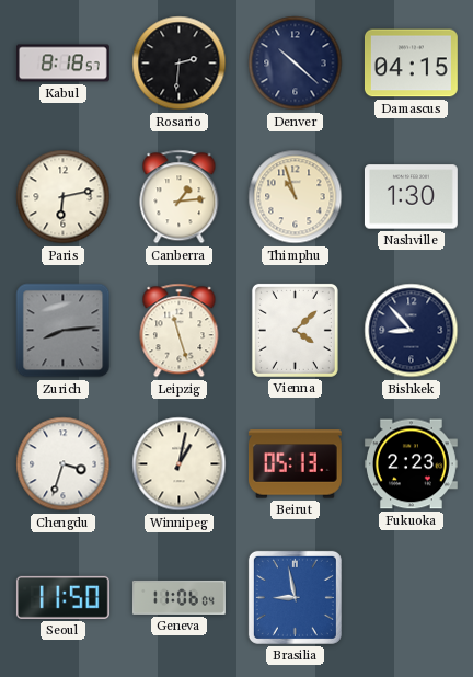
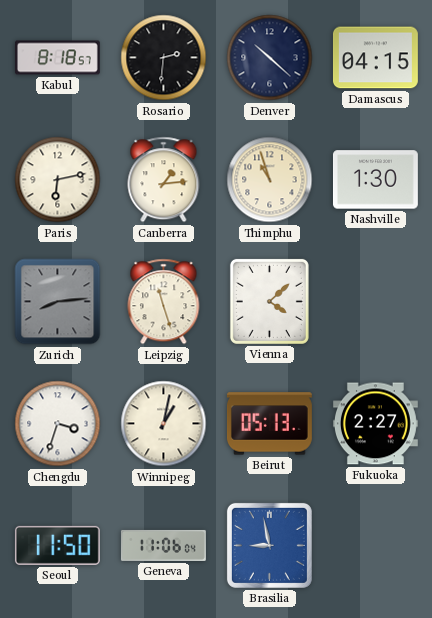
Bishkek: 8:53 -> none
Fukuoka: 2:23 -> 2:27
